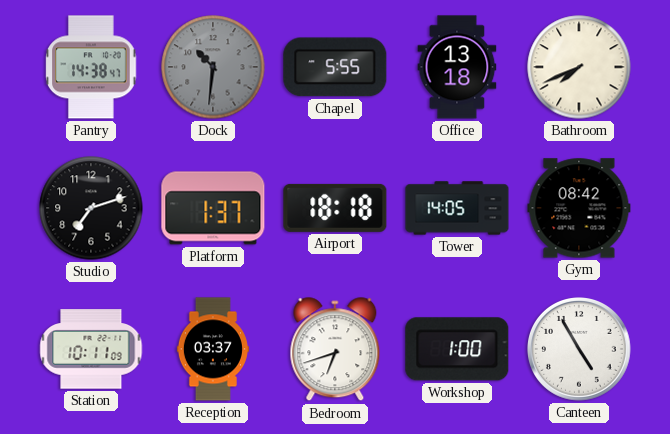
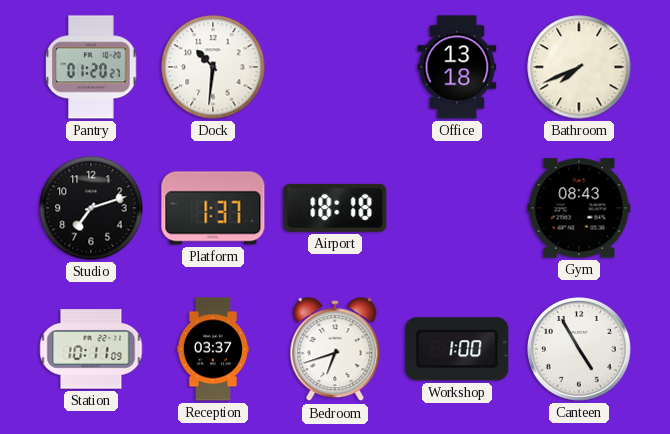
Pantry: 14:38 -> 01:20
Dock dial: grey -> white
Chapel: 5:55 -> none
Tower: 14:05 -> none
Gym: 08:42 -> 08:43
